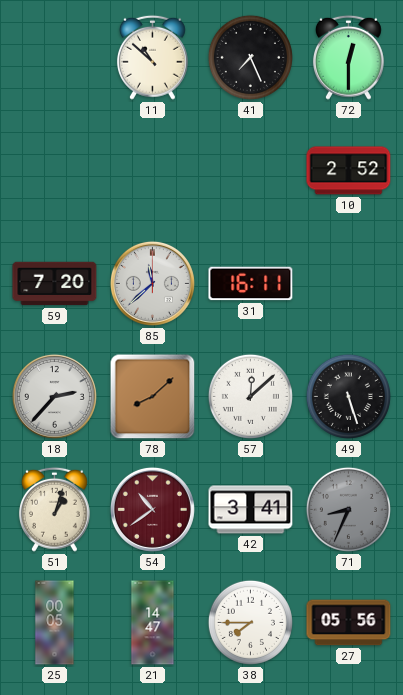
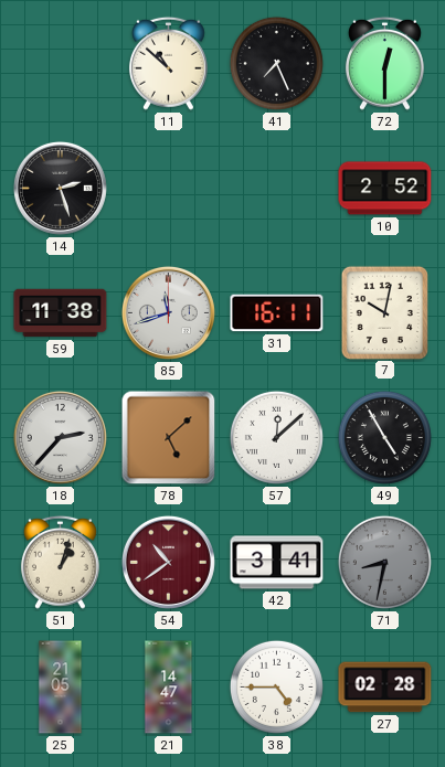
14: none -> 2:27
59: 7:20 -> 11:38
85: 11:38 -> 11:42
7: none -> 10:02
78: 8:08 -> 5:08
49: 5:27 -> 4:55
71: 8:34 -> 8:32
25: 00:05 -> 21:05
38: 7:45 -> 4:45
27: 05:56 -> 02:28
